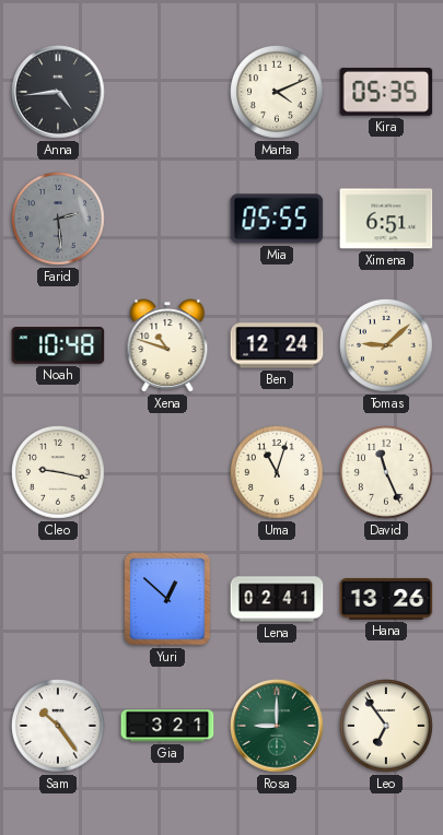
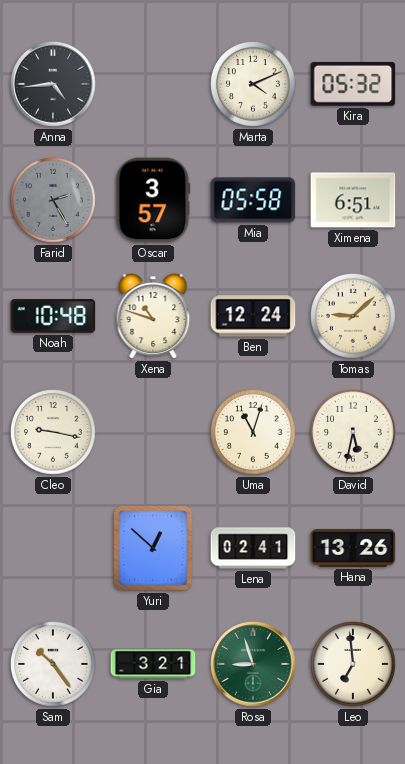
Kira: 05:35 -> 05:32
Farid: 2:29 -> 2:25
Oscar: none -> 3:57
Mia: 05:55 -> 05:58
David: 11:26 -> 5:32
Rosa: 9:00 -> 8:57
Leo: 6:54 -> 6:59
